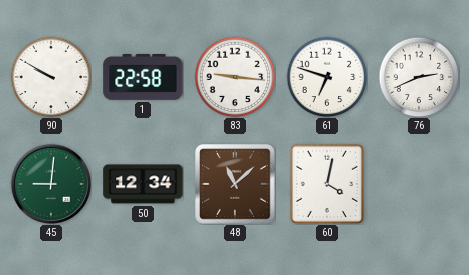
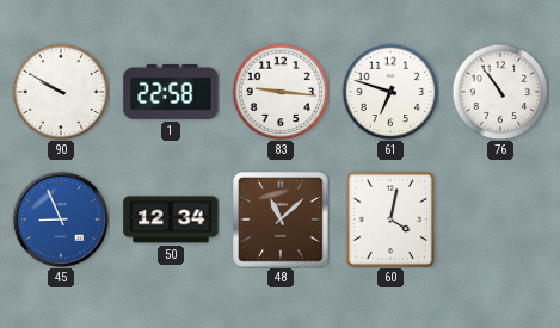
76: 2:41 -> 10:54
45: 9:01 -> 8:56
45 dial: green -> blue
